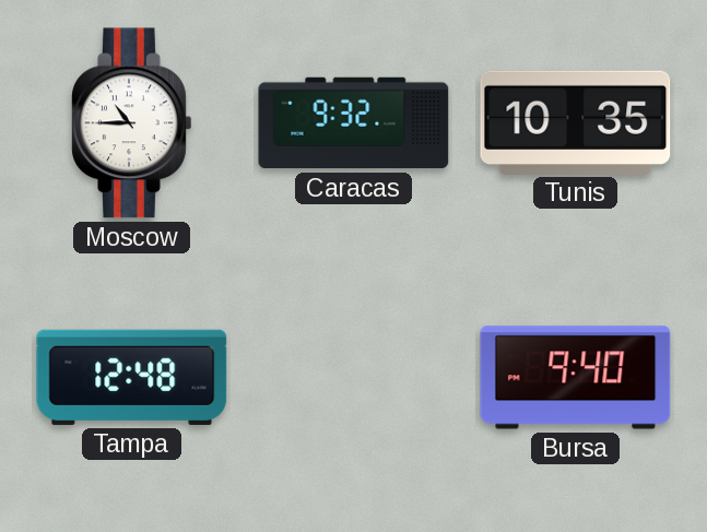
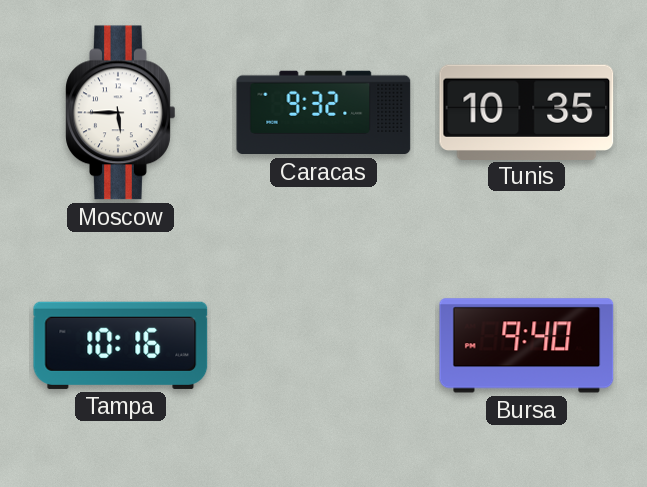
Moscow: 10:45 -> 5:45
Tampa: 12:48 -> 10:16
